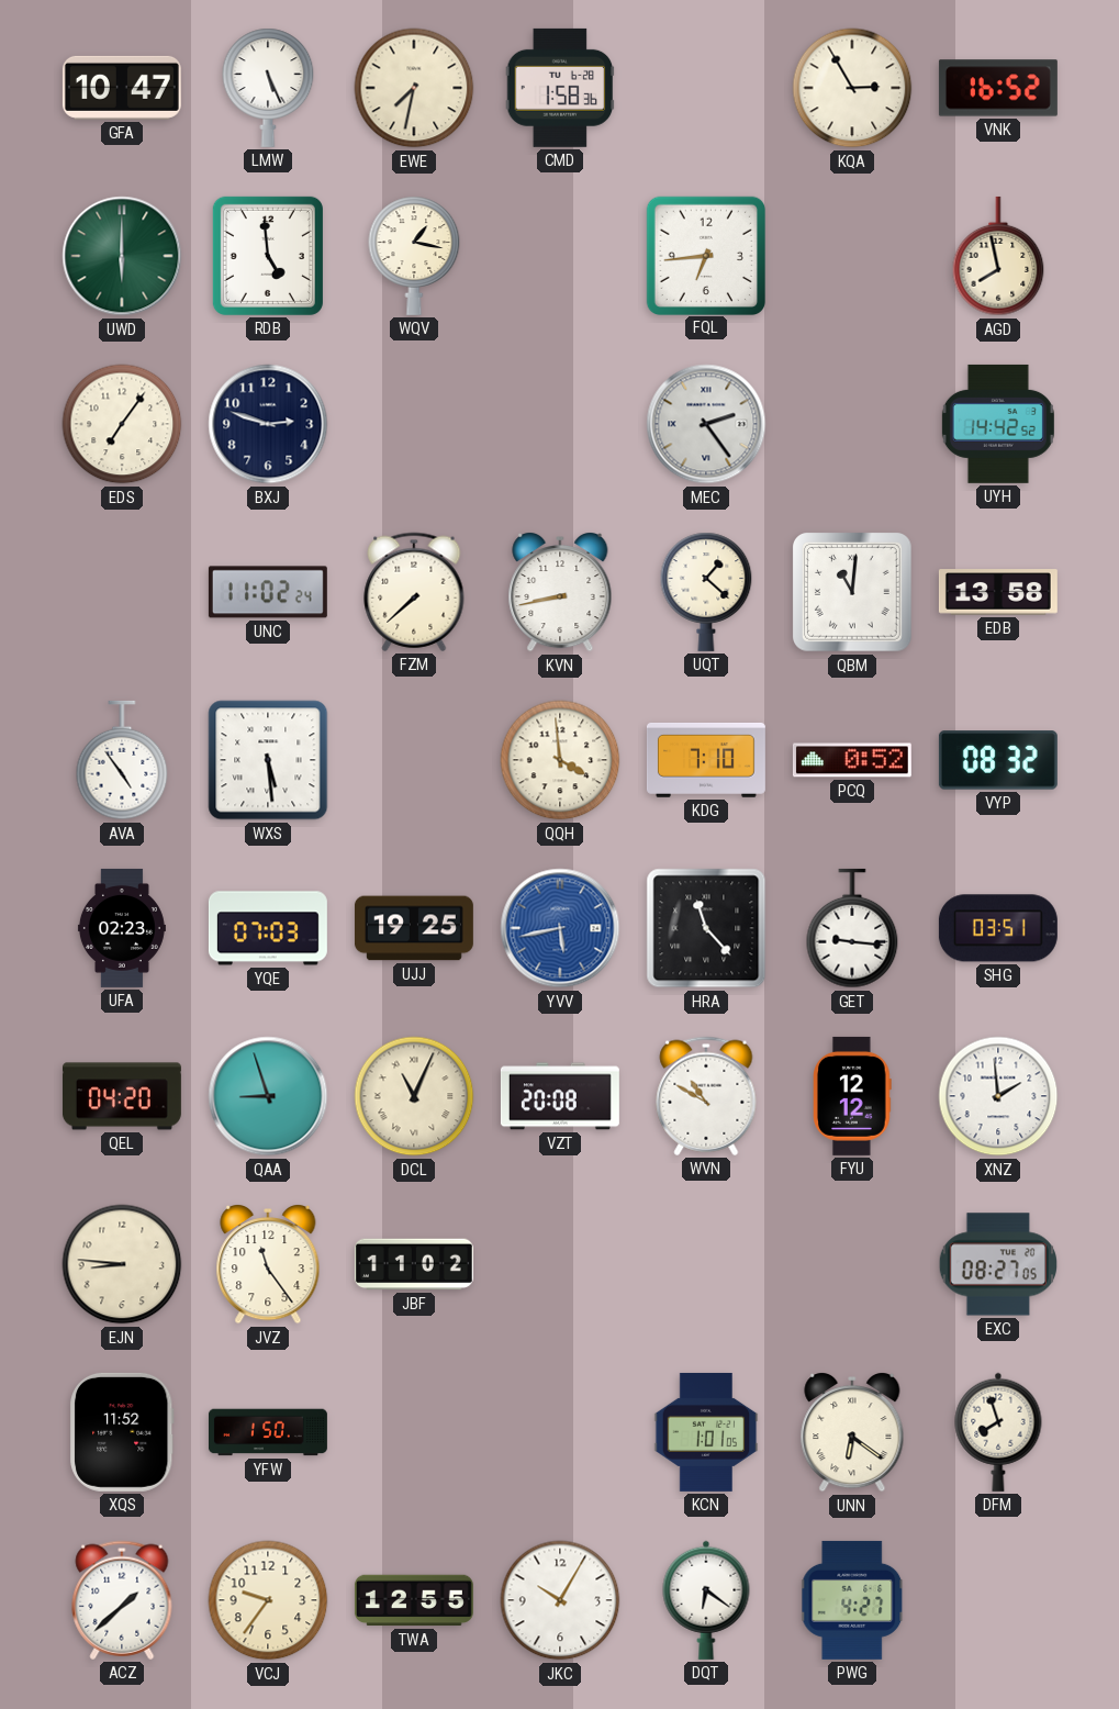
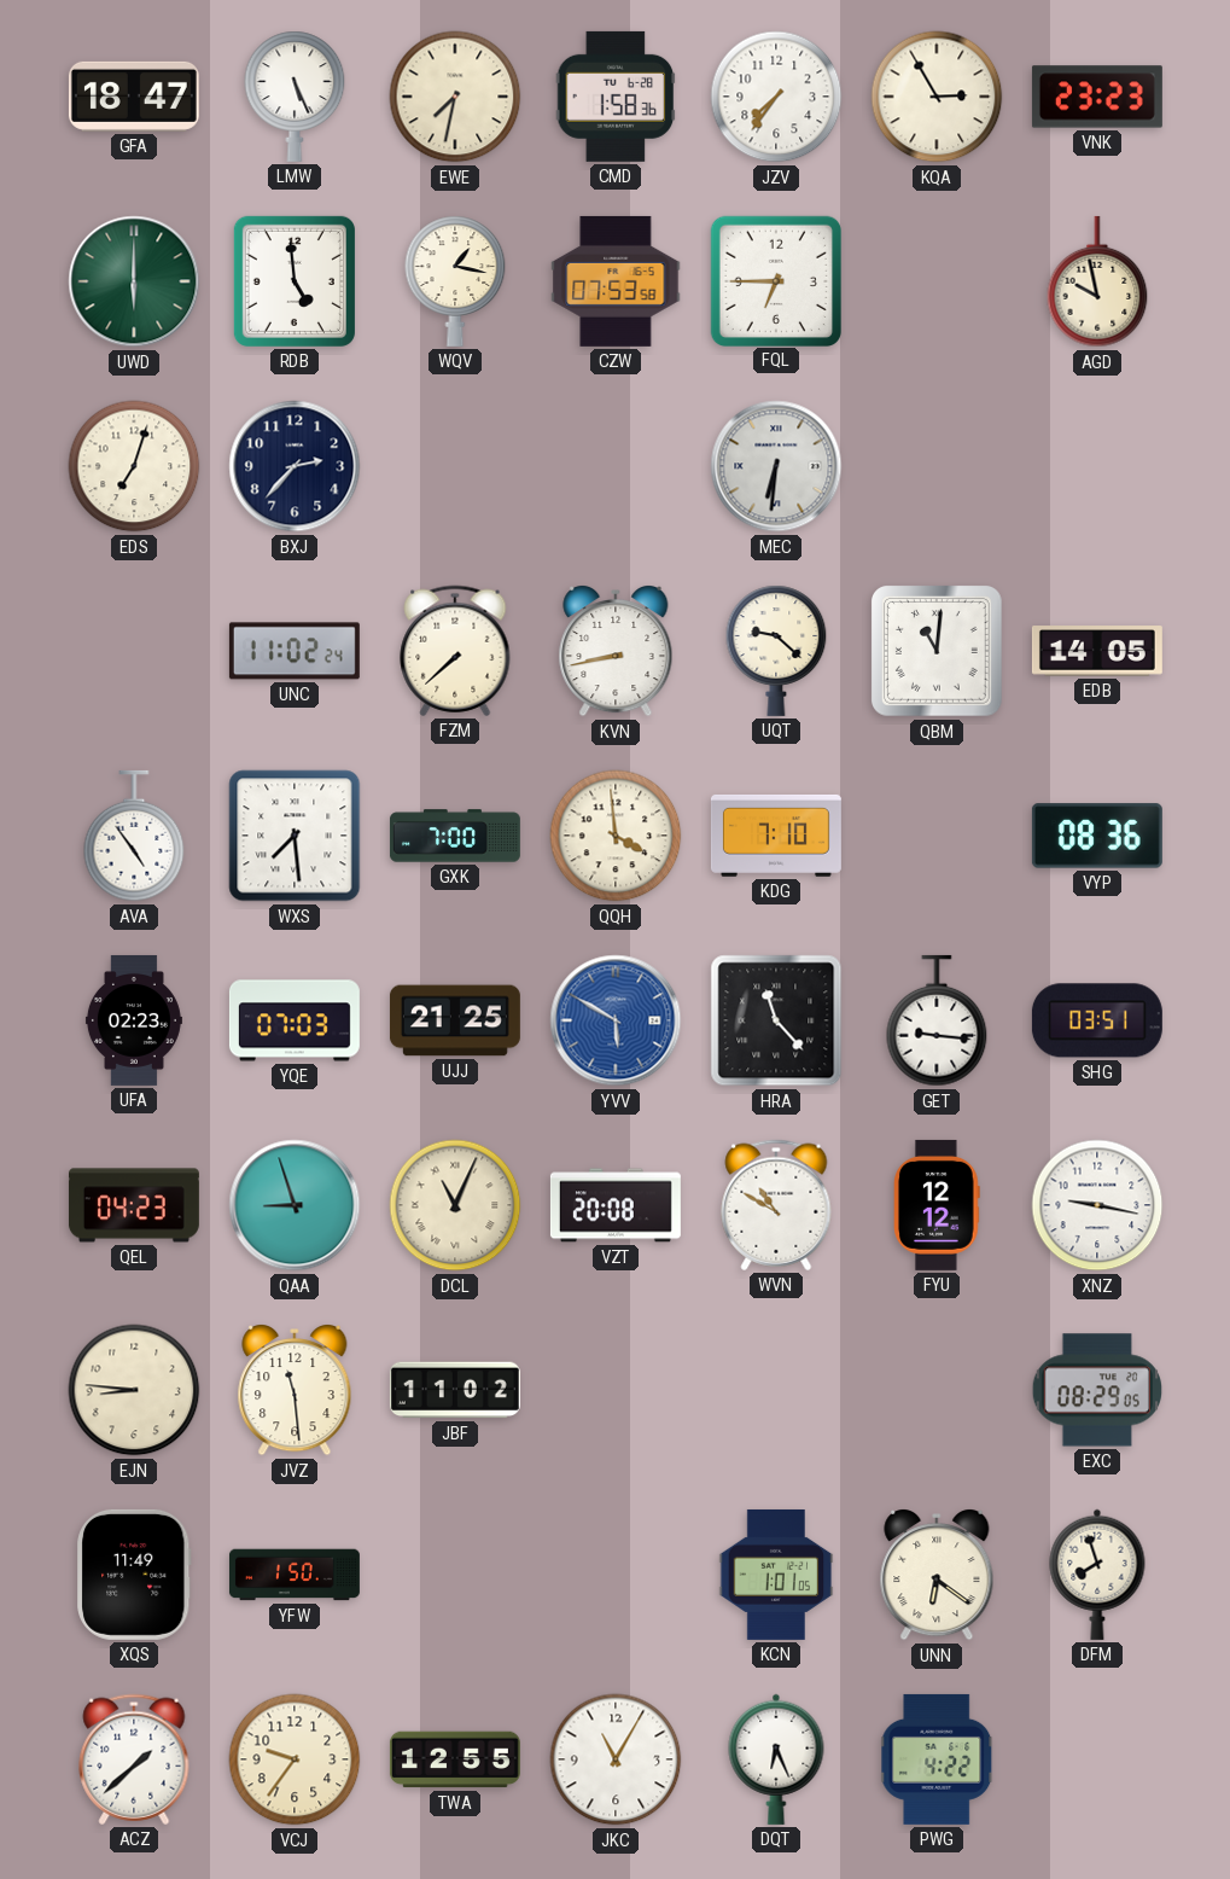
GFA: 10:47 -> 18:47
JZV: none -> 7:36
VNK: 16:52 -> 23:23
CZW: none -> 07:53
FQL: 6:44 -> 6:45
AGD: 7:58 -> 9:58
EDS: 7:06 -> 7:03
BXJ: 2:48 -> 2:37
MEC: 2:24 -> 6:31
UYH: 14:42 -> none
UQT: 1:22 -> 9:22
EDB: 13:58 -> 14:05
WXS: 5:29 -> 7:29
GXK: none -> 7:00
PCQ: 0:52 -> none
VYP: 08:32 -> 08:36
UJJ: 19:25 -> 21:25
YVV: 5:43 -> 5:50
QEL: 04:20 -> 04:23
XNZ: 1:59 -> 9:17
JVZ: 11:24 -> 11:29
EXC: 08:27 -> 08:29
XQS: 11:52 -> 11:49
JKC: 10:05 -> 11:05
DQT: 6:21 -> 6:26
PWG: 4:27 -> 4:22
